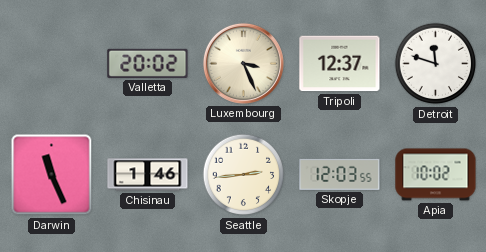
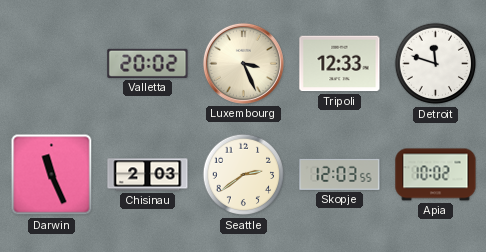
Tripoli: 12:37 -> 12:33
Chisinau: 1:46 -> 2:03
Seattle: 2:44 -> 2:39
